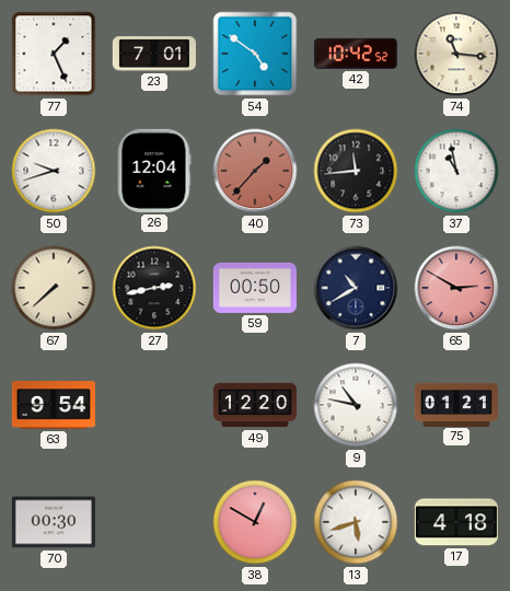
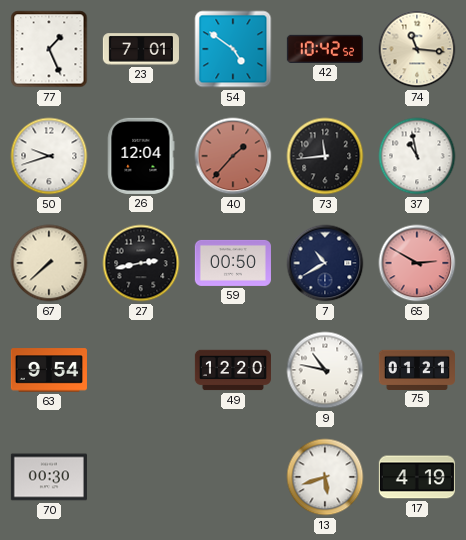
38: 12:50 -> none
17: 4:18 -> 4:19
